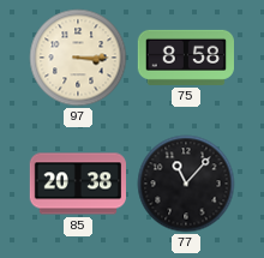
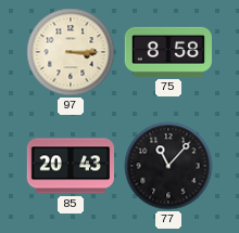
85: 20:38 -> 20:43
